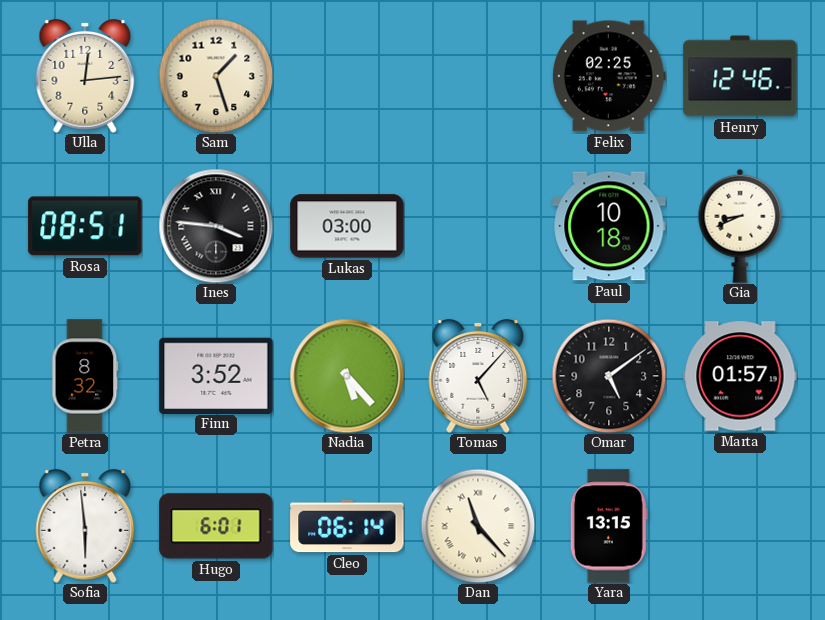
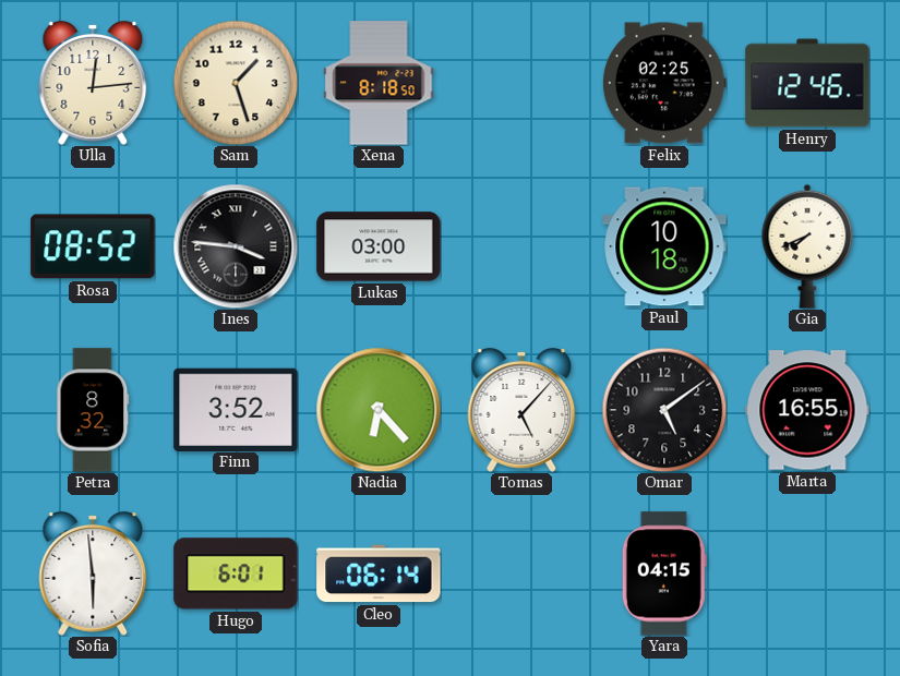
Xena: none -> 8:18
Rosa: 08:51 -> 08:52
Gia: 8:41 -> 7:41
Nadia: 5:23 -> 6:23
Marta: 01:57 -> 16:55
Dan: 11:23 -> none
Yara: 13:15 -> 04:15
